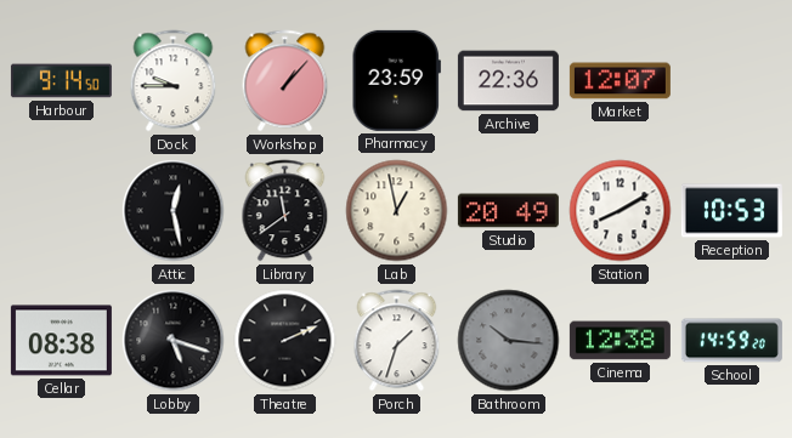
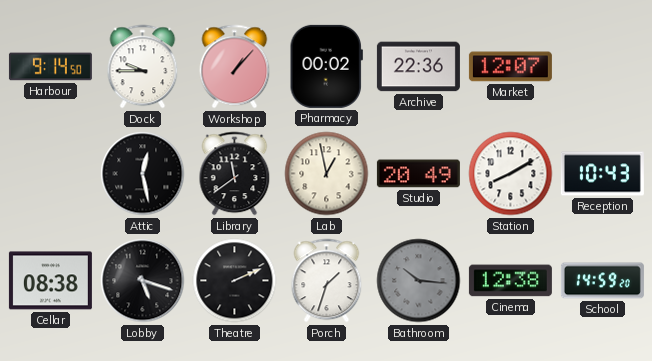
Pharmacy: 23:59 -> 00:02
Reception: 10:53 -> 10:43
